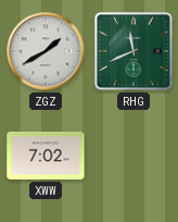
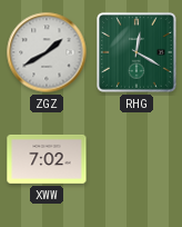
RHG: 11:41 -> 12:20
